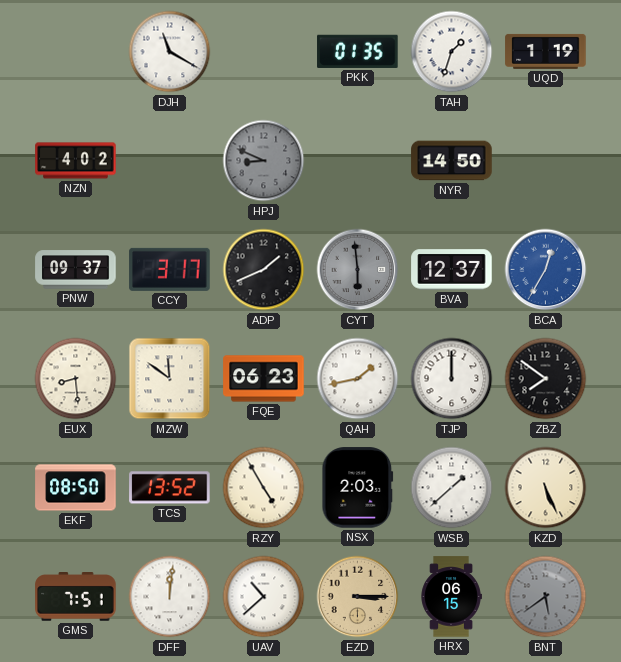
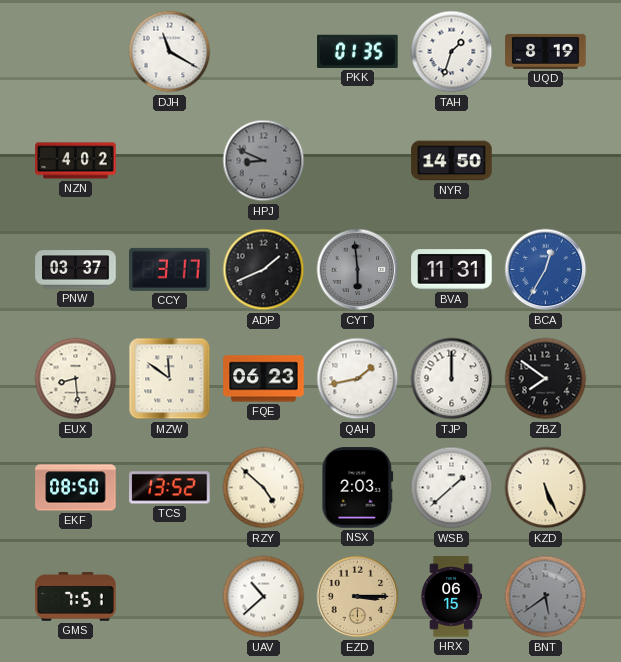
UQD: 1:19 -> 8:19
PNW: 09:37 -> 03:37
BVA: 12:37 -> 11:31
RZY: 4:55 -> 4:52
DFF: 12:01 -> none
